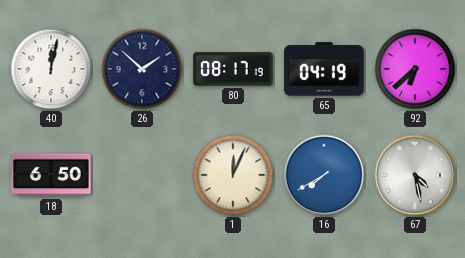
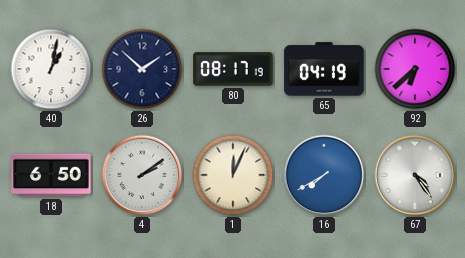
40: 12:02 -> 1:02
4: none -> 2:09
67: 4:28 -> 4:24
